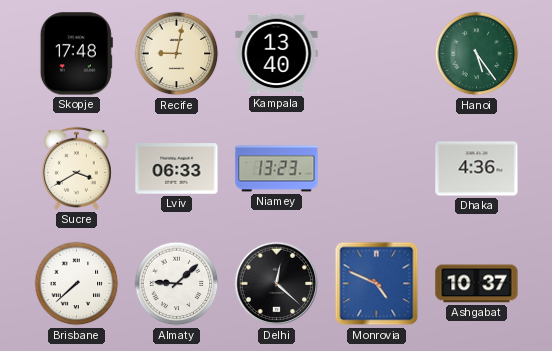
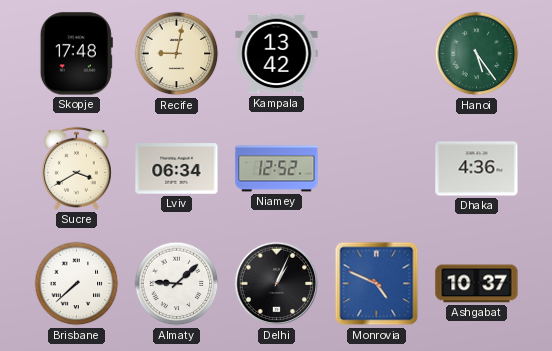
Kampala: 13:40 -> 13:42
Lviv: 06:33 -> 06:34
Niamey: 13:23 -> 12:52
Delhi: 12:22 -> 1:04
